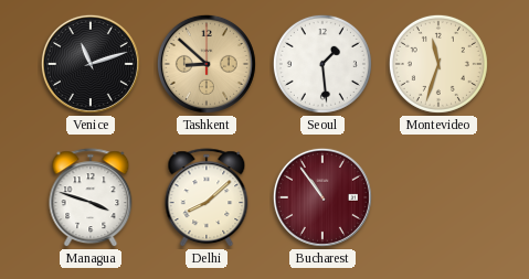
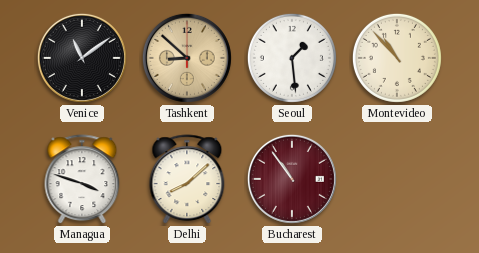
Venice: 11:12 -> 11:09
Montevideo: 11:33 -> 10:53
